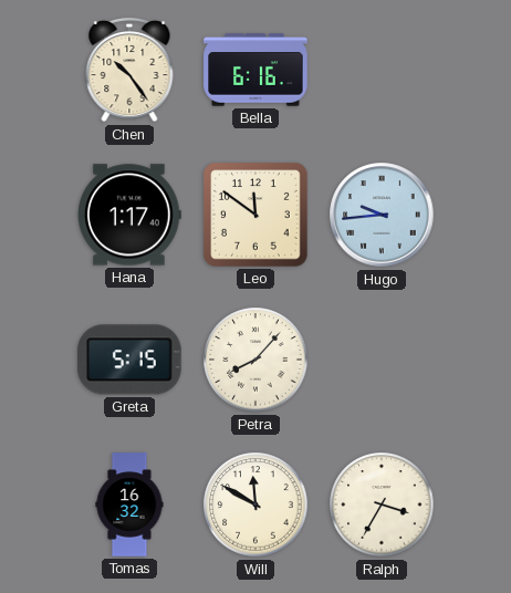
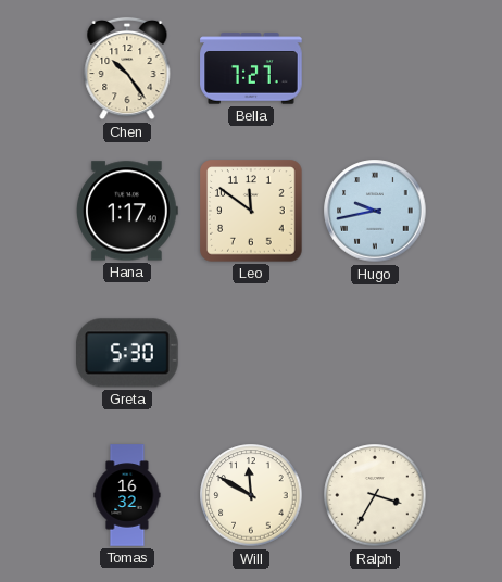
Bella: 6:16 -> 7:27
Hugo: 9:44 -> 9:43
Greta: 5:15 -> 5:30
Petra: 8:07 -> none
